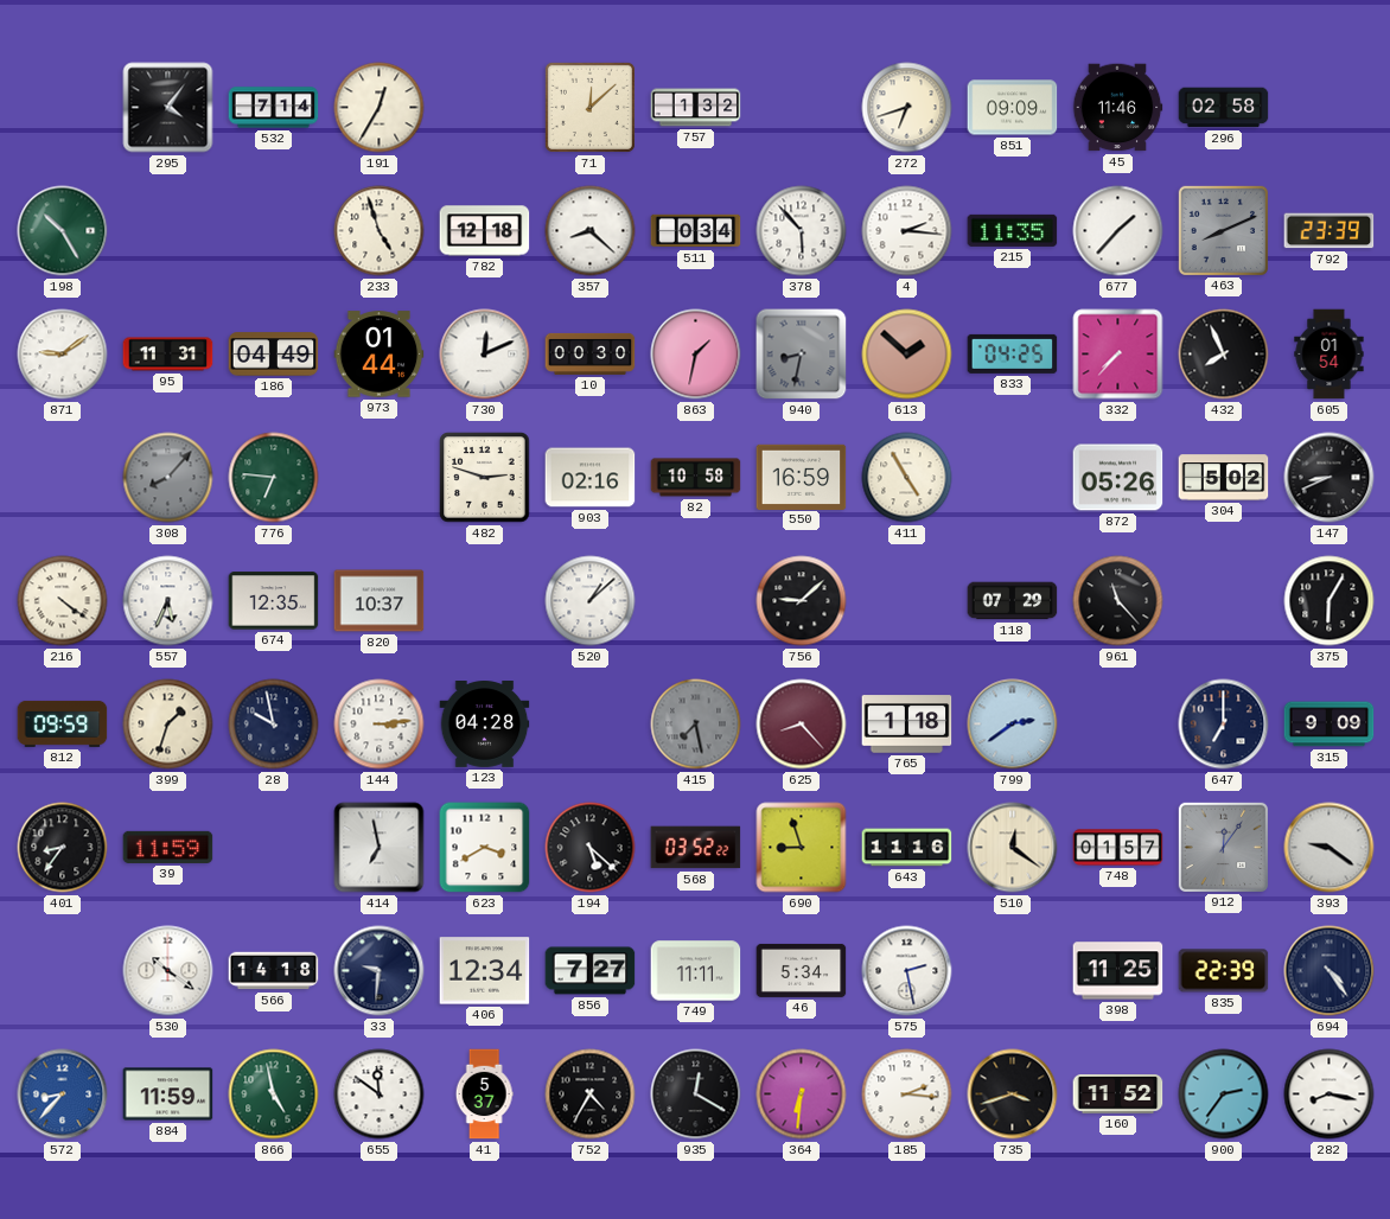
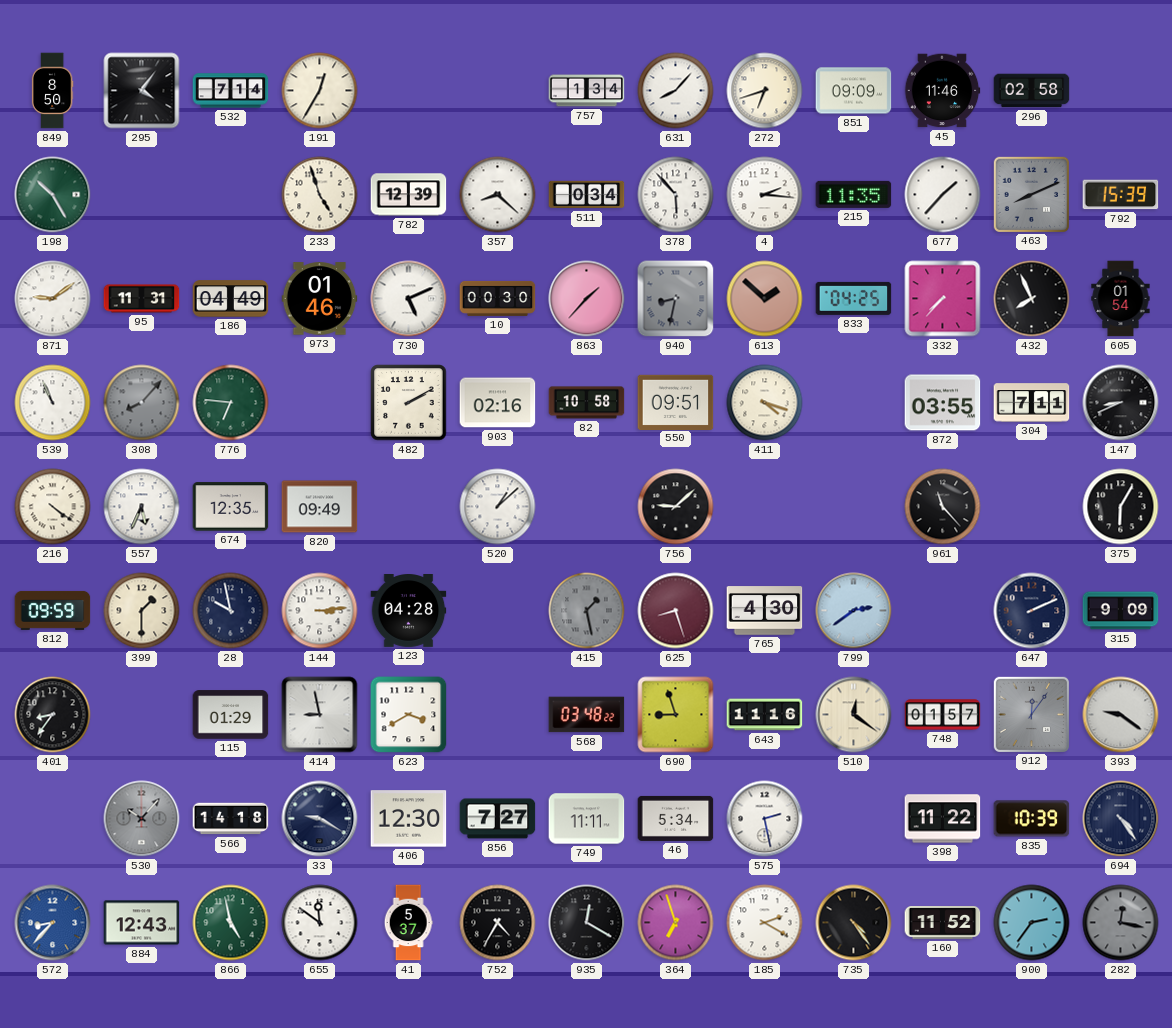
849: none -> 8:50
71: 12:08 -> none
757: 1:32 -> 1:34
631: none -> 8:07
782: 12:18 -> 12:39
792: 23:39 -> 15:39
973: 01:44 -> 01:46
730: 12:11 -> 5:11
863: 1:32 -> 1:37
539: none -> 10:56
482: 2:48 -> 2:10
550: 16:59 -> 09:51
411: 4:55 -> 4:18
872: 05:26 -> 03:55
304: 5:02 -> 7:11
820: 10:37 -> 09:49
118: 07:29 -> none
399: 1:33 -> 1:30
415: 7:28 -> 1:28
625: 8:23 -> 8:27
765: 1:18 -> 4:30
647: 7:00 -> 2:11
39: 11:59 -> none
115: none -> 01:29
414: 6:58 -> 8:58
194: 5:22 -> none
568: 03:52 -> 03:48
530: 10:21 -> 10:07
530 dial: white -> grey
33: 9:31 -> 9:20
406: 12:34 -> 12:30
398: 11:25 -> 11:22
835: 22:39 -> 10:39
884: 11:59 -> 12:43
364: 6:31 -> 6:57
185: 2:16 -> 2:20
735: 3:42 -> 4:24
282: 8:17 -> 12:17
282 dial: white -> grey
